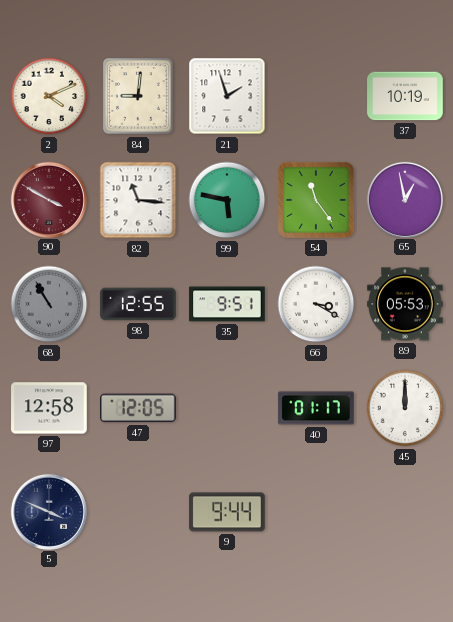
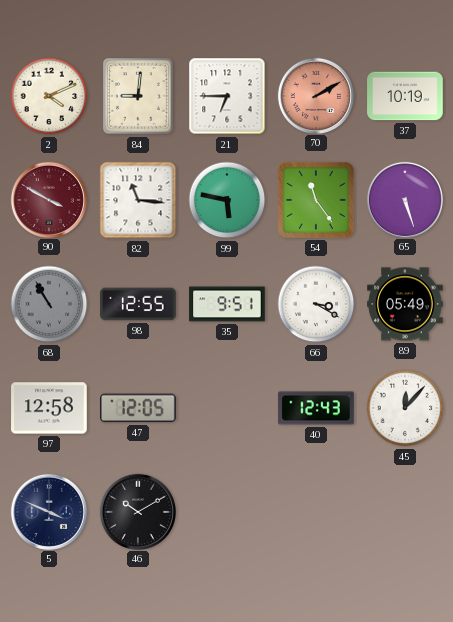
21: 1:57 -> 6:45
70: none -> 2:10
65: 12:58 -> 5:27
89: 05:53 -> 05:49
40: 01:17 -> 12:43
45: 12:00 -> 12:07
46: none -> 10:10
9: 9:44 -> none
